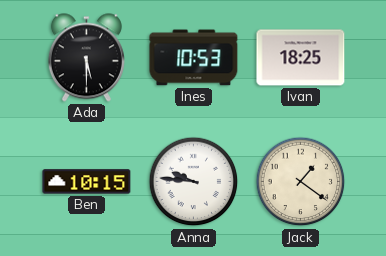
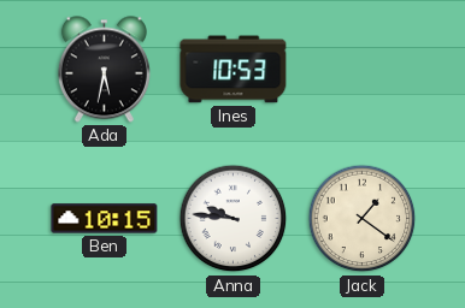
Ada: 5:30 -> 5:32
Ivan: 18:25 -> none
